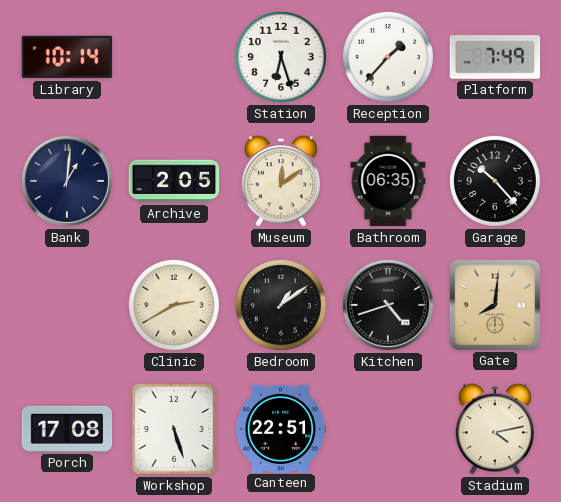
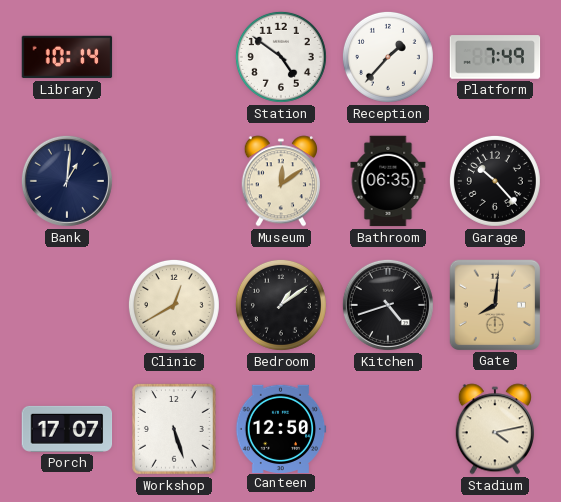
Station: 6:27 -> 4:51
Archive: 2:05 -> none
Clinic: 2:40 -> 12:40
Porch: 17:08 -> 17:07
Canteen: 22:51 -> 12:50
